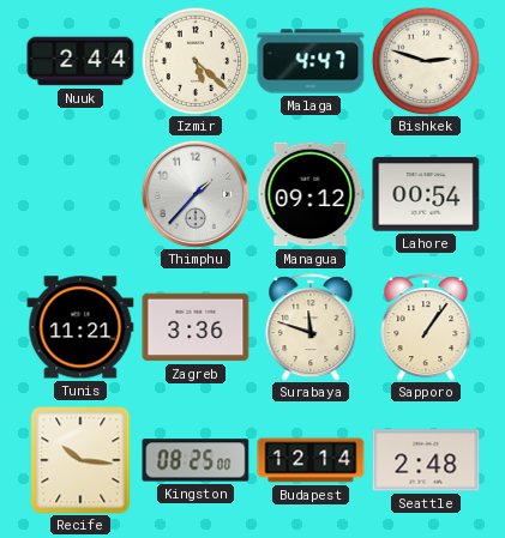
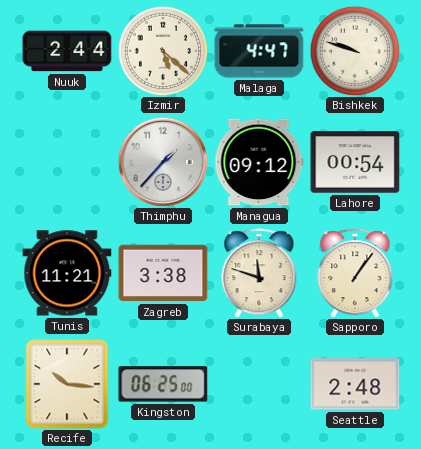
Bishkek: 2:48 -> 9:48
Zagreb: 3:36 -> 3:38
Kingston: 08:25 -> 06:25
Budapest: 12:14 -> none
